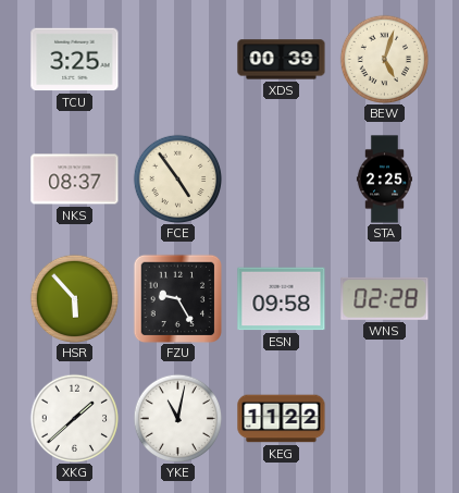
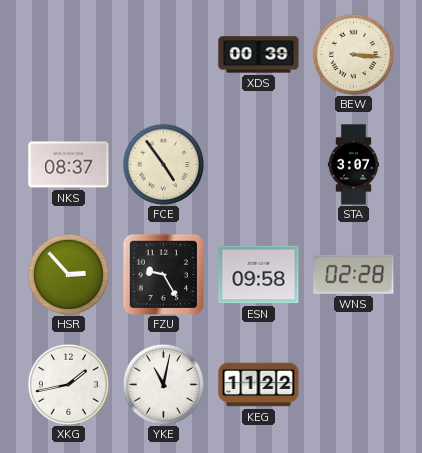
TCU: 3:25 -> none
BEW: 5:03 -> 3:16
STA: 2:25 -> 3:07
HSR: 5:53 -> 2:53
XKG: 1:38 -> 1:43
